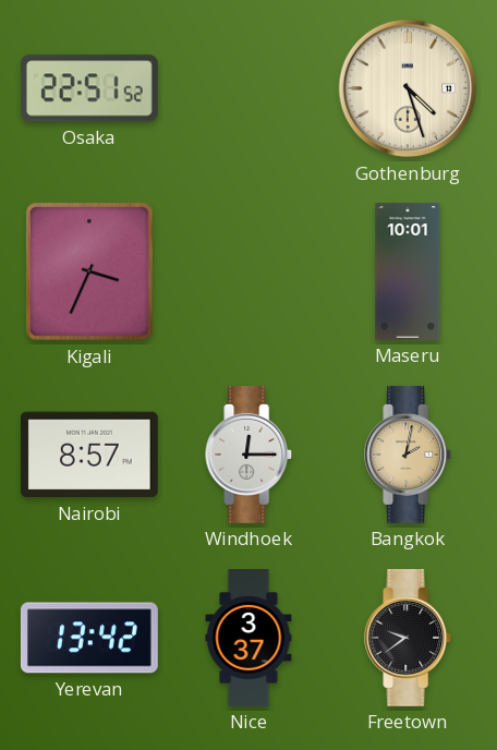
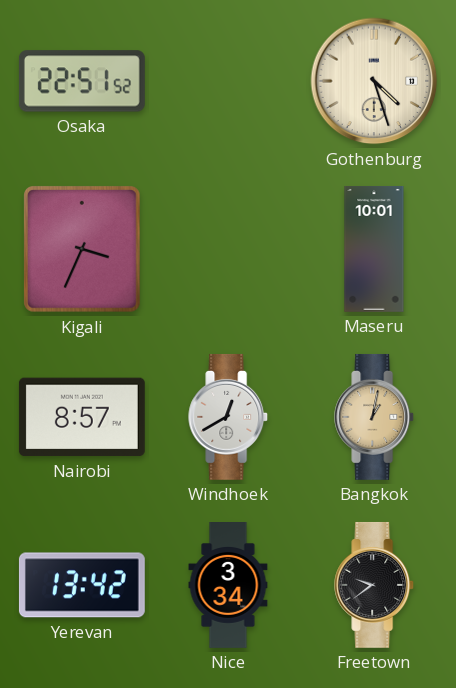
Windhoek: 12:15 -> 12:40
Bangkok: 2:02 -> 1:02
Nice: 3:37 -> 3:34
